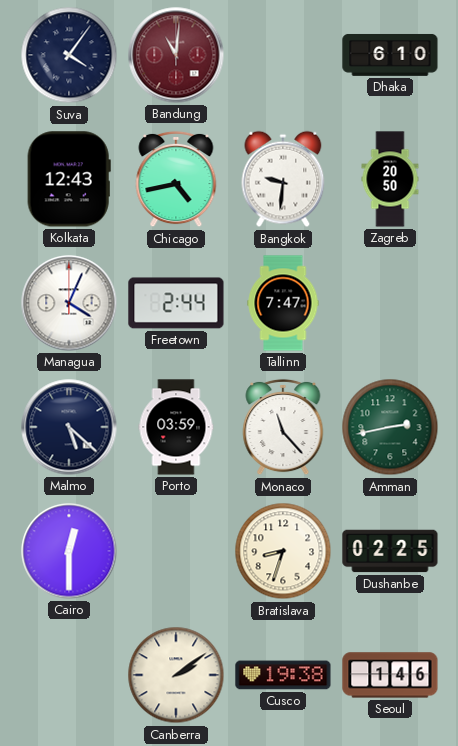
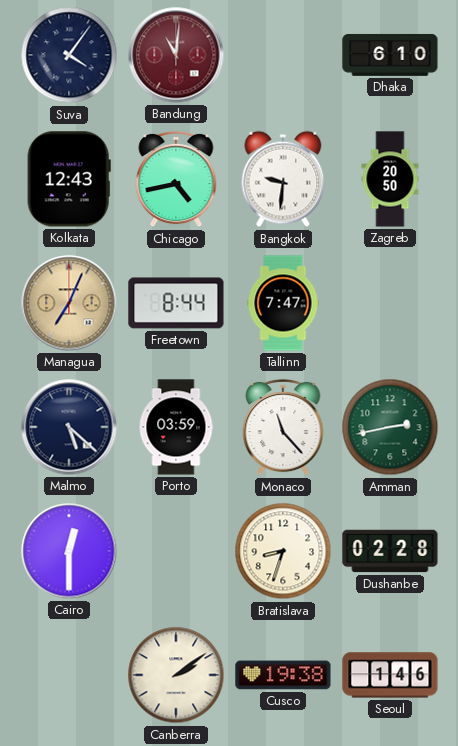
Managua: 4:04 -> 7:04
Managua dial: white -> champagne
Freetown: 2:44 -> 8:44
Dushanbe: 02:25 -> 02:28
